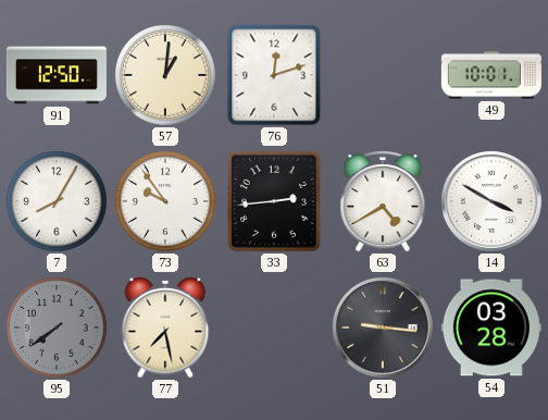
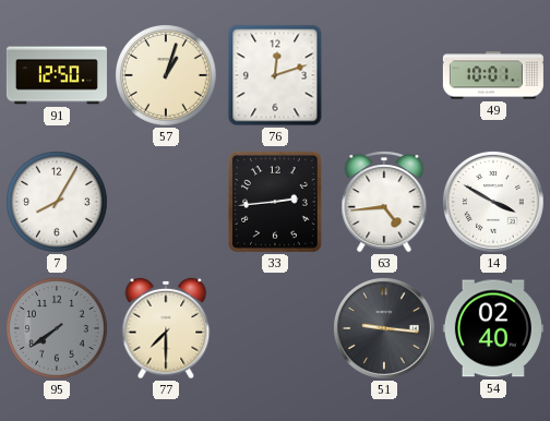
57: 1:01 -> 1:03
73: 9:54 -> none
63: 4:40 -> 4:44
77: 7:28 -> 7:30
54: 03:28 -> 02:40
